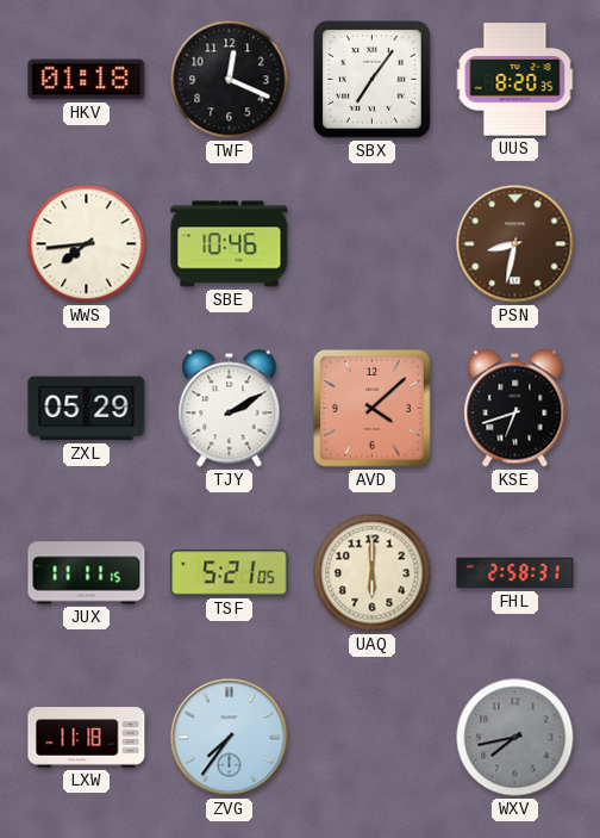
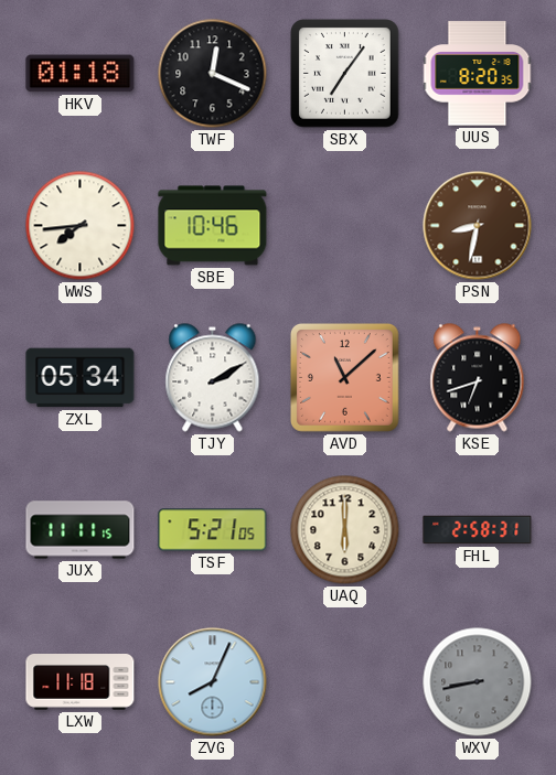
ZXL: 05:29 -> 05:34
AVD: 4:08 -> 11:08
ZVG: 7:36 -> 8:04
WXV: 7:43 -> 8:43
